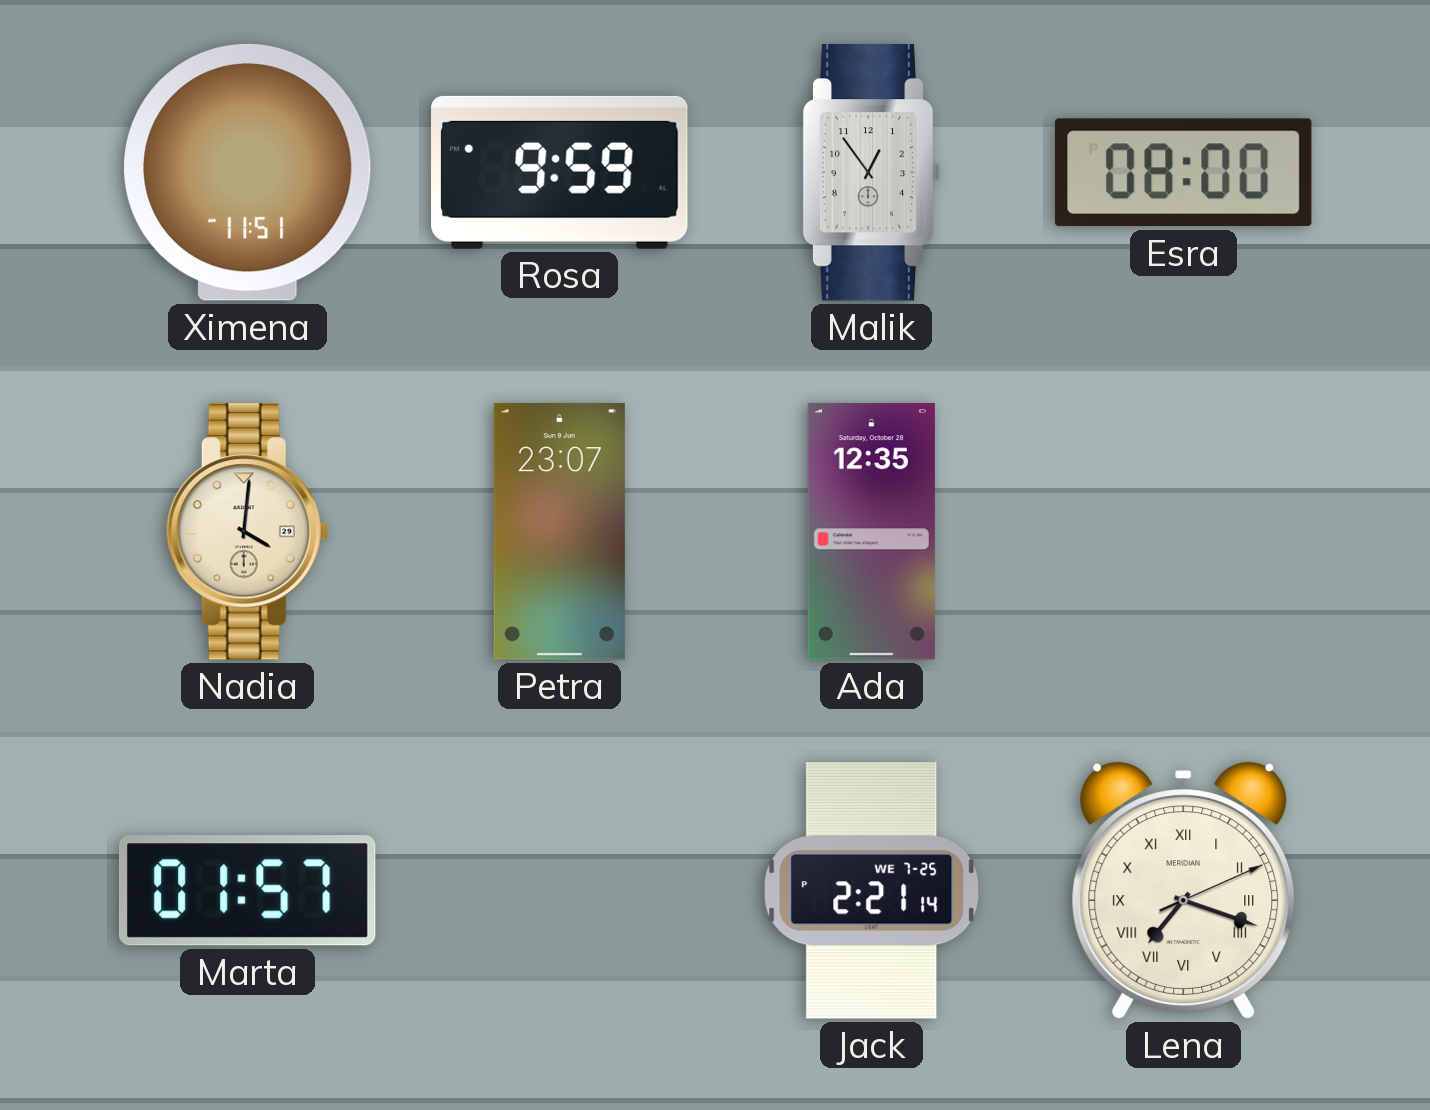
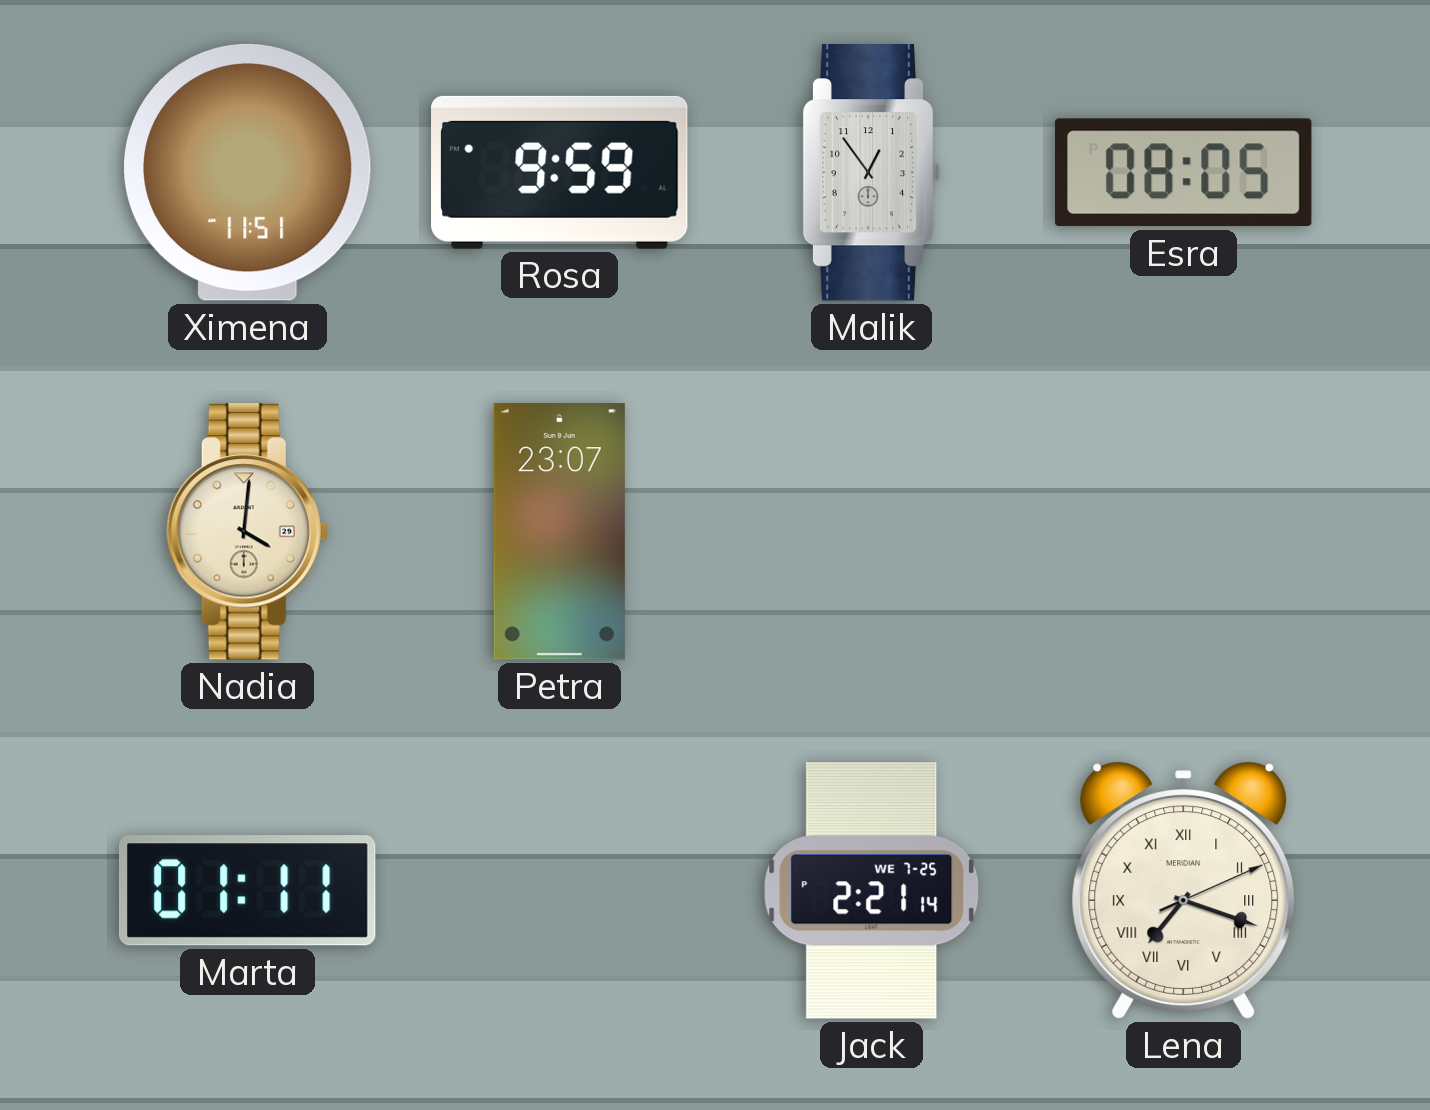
Esra: 08:00 -> 08:05
Ada: 12:35 -> none
Marta: 01:57 -> 01:11
